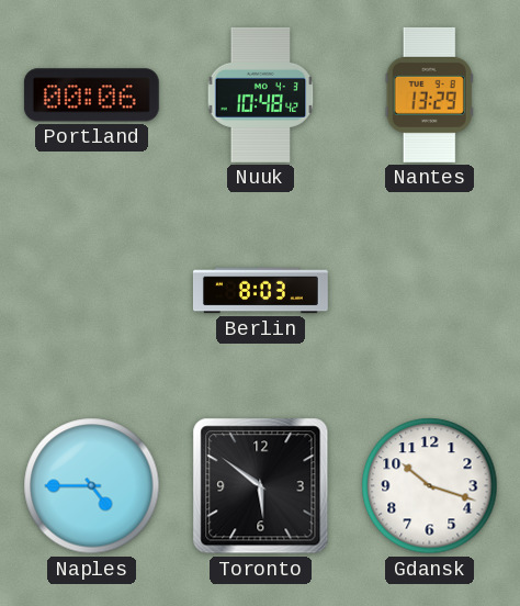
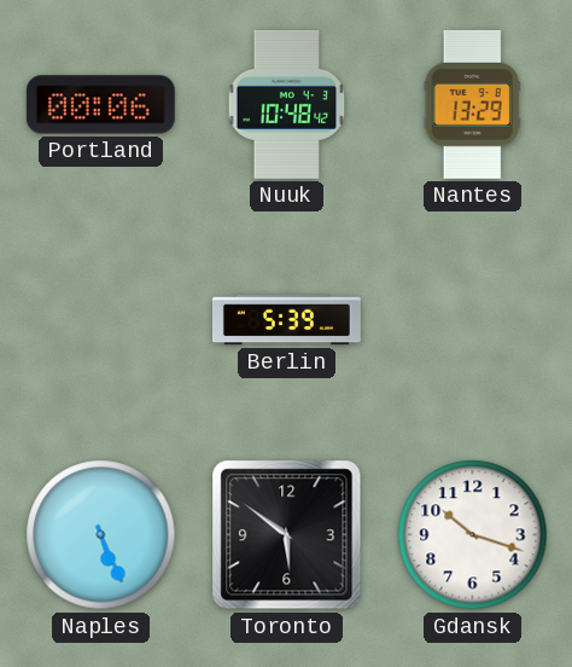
Berlin: 8:03 -> 5:39
Naples: 4:45 -> 5:26
